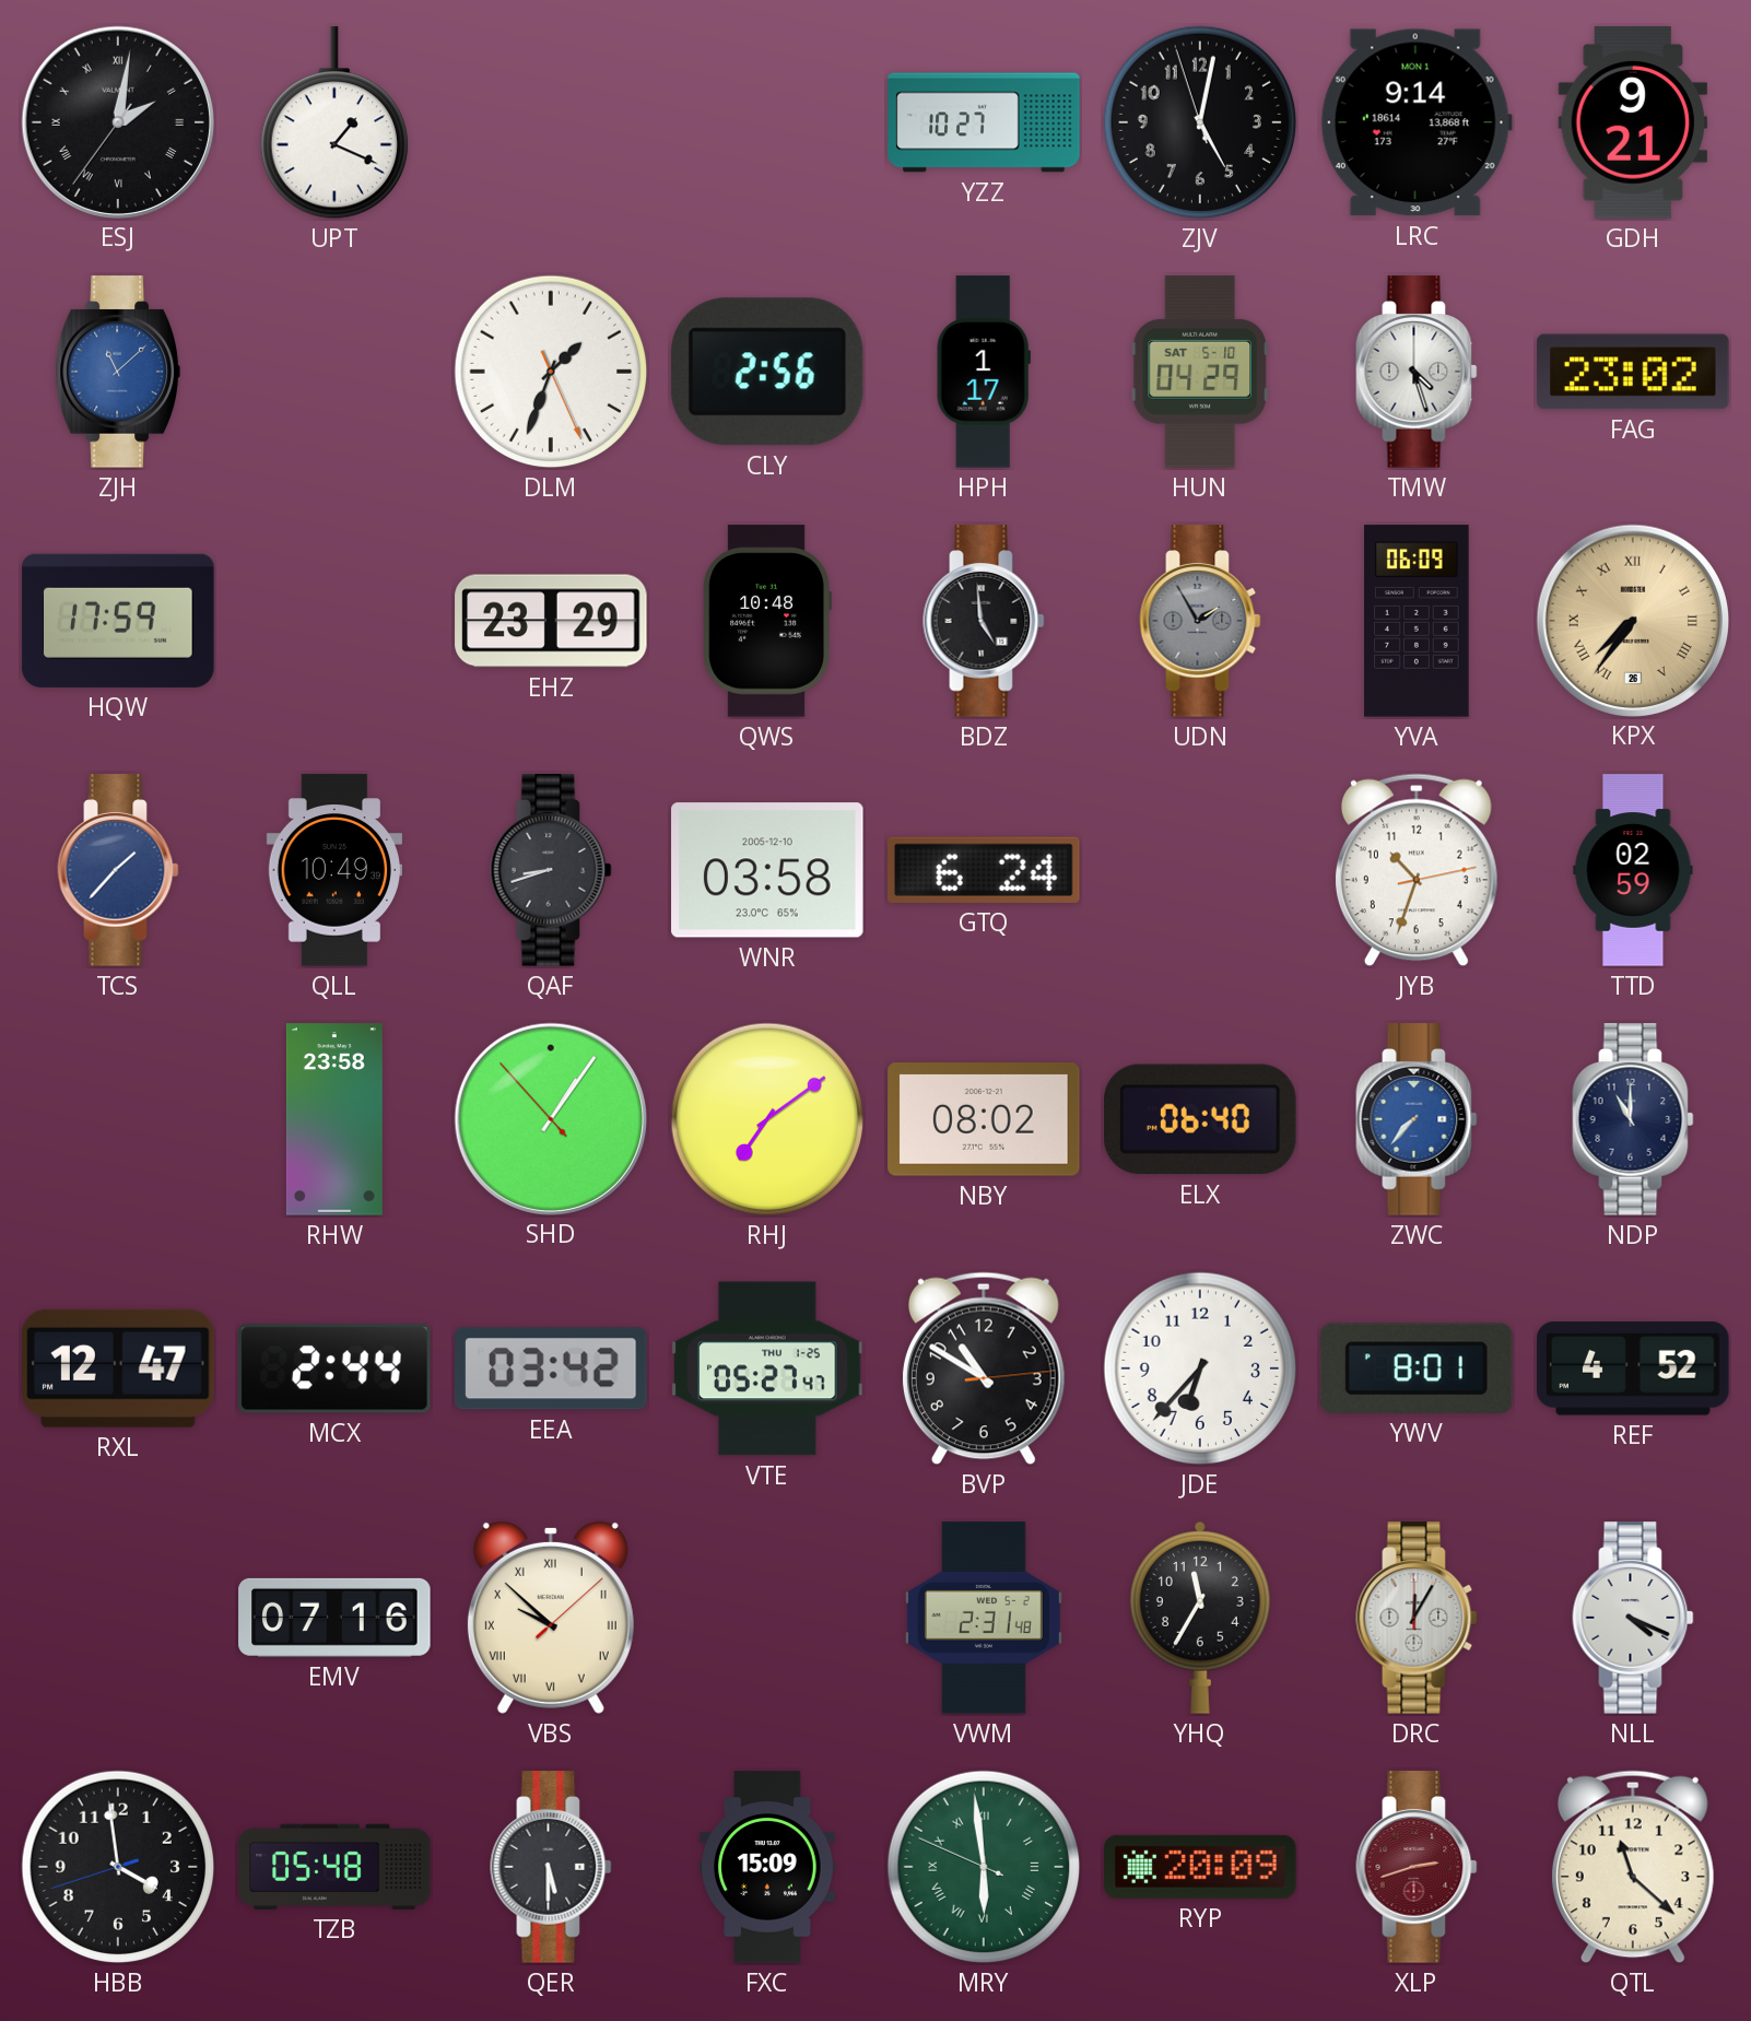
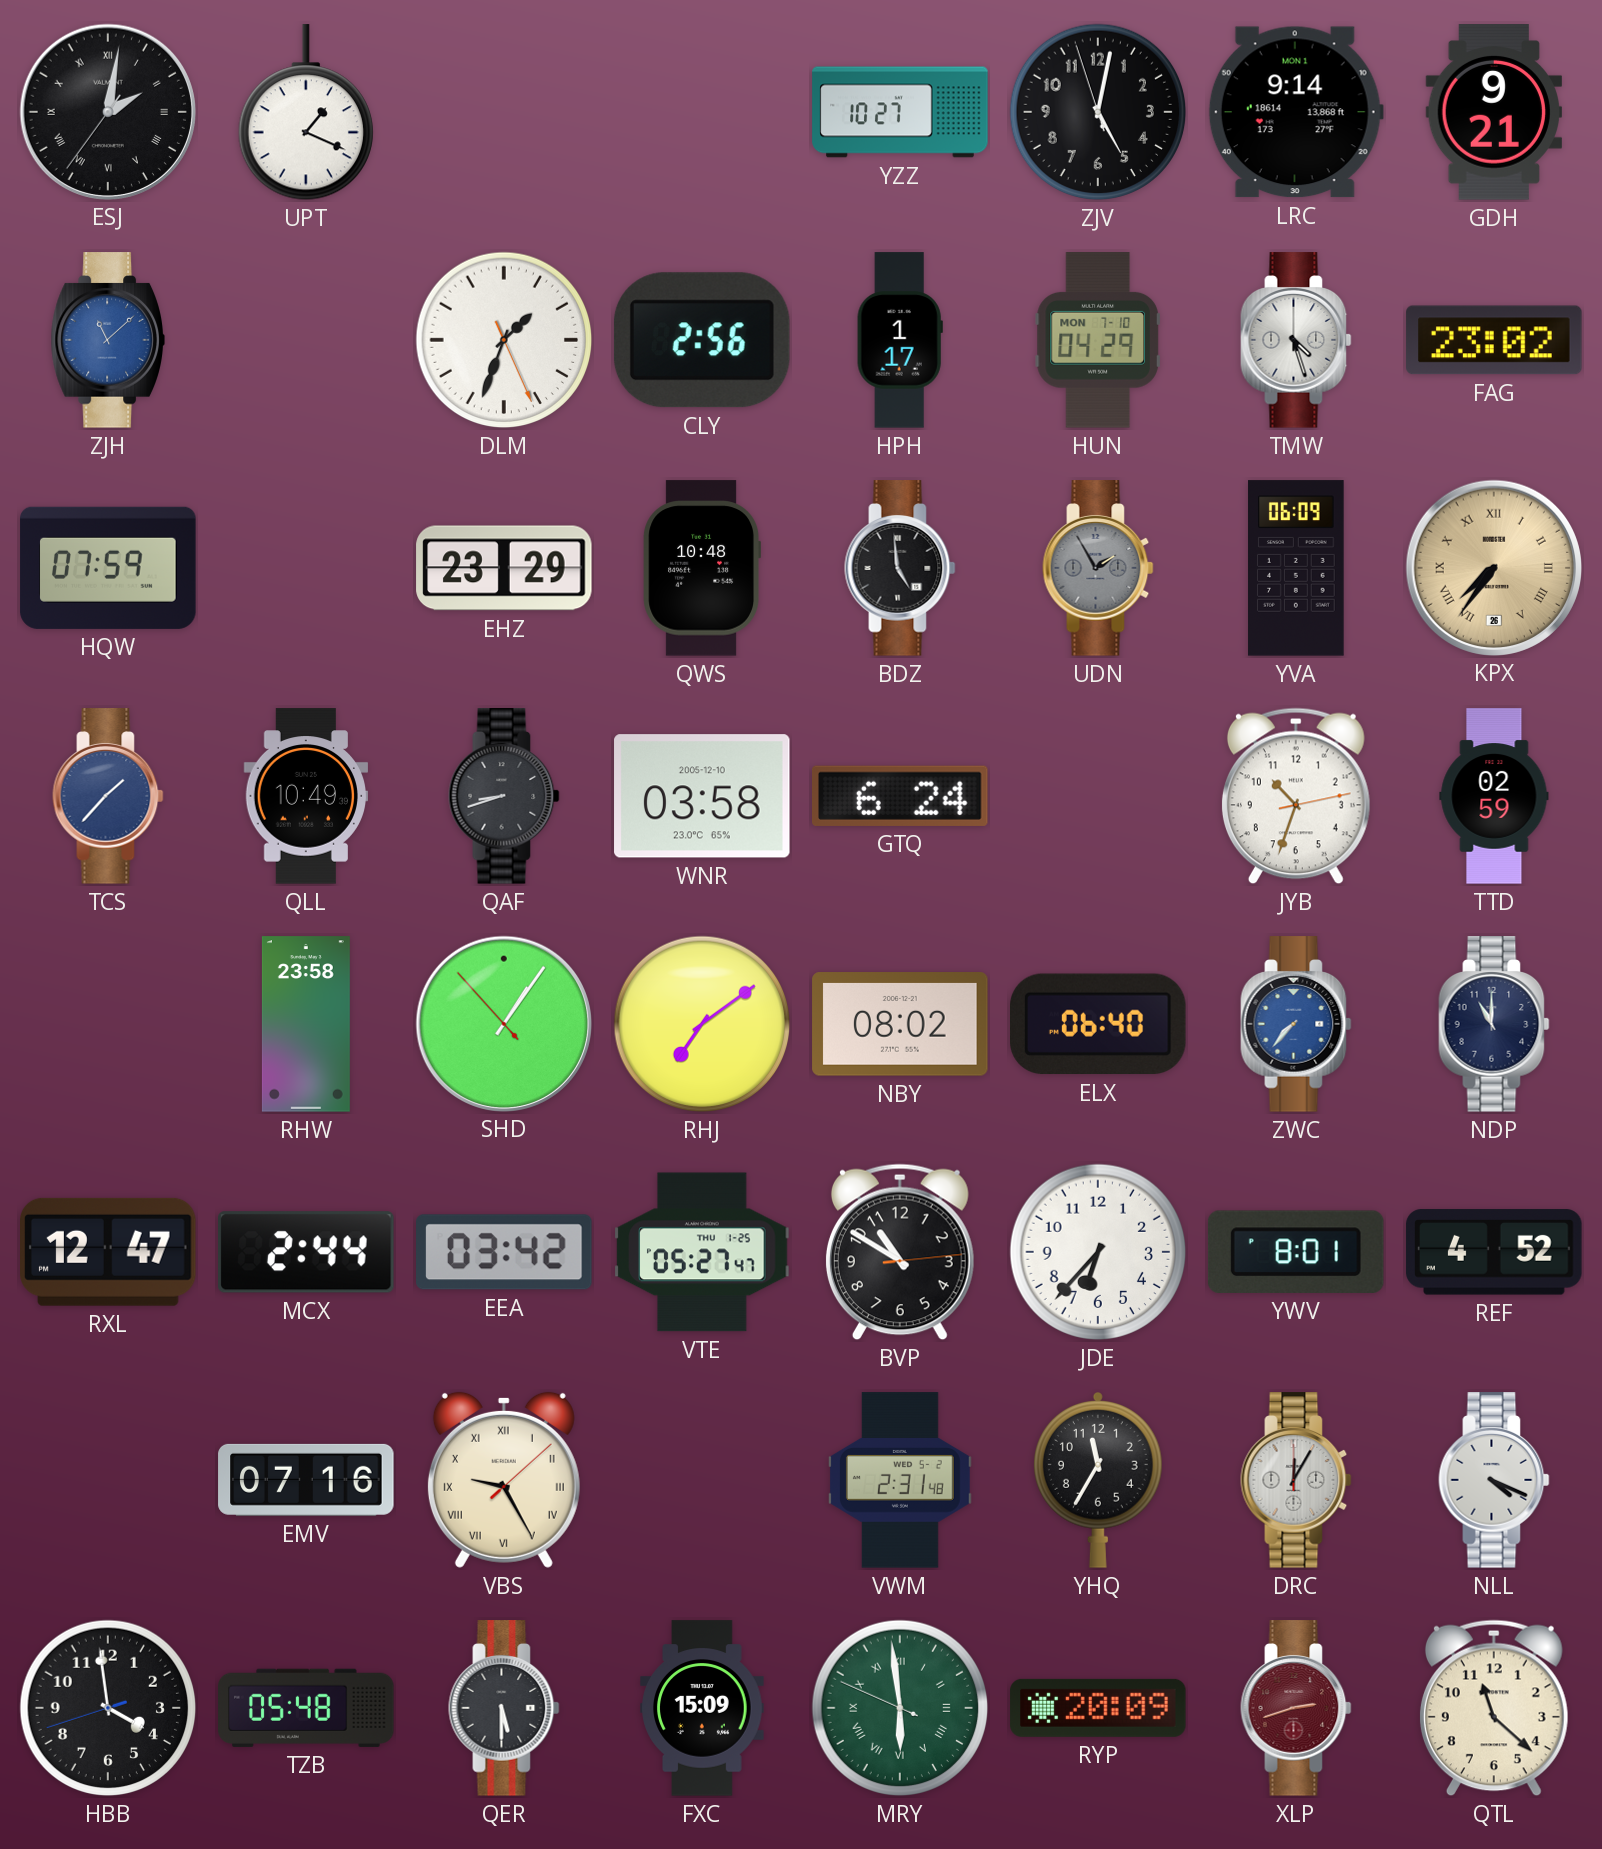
HUN date: SAT 5-10 -> MON 7-10
HQW: 17:59 -> 07:59
VBS: 9:52 -> 9:25
